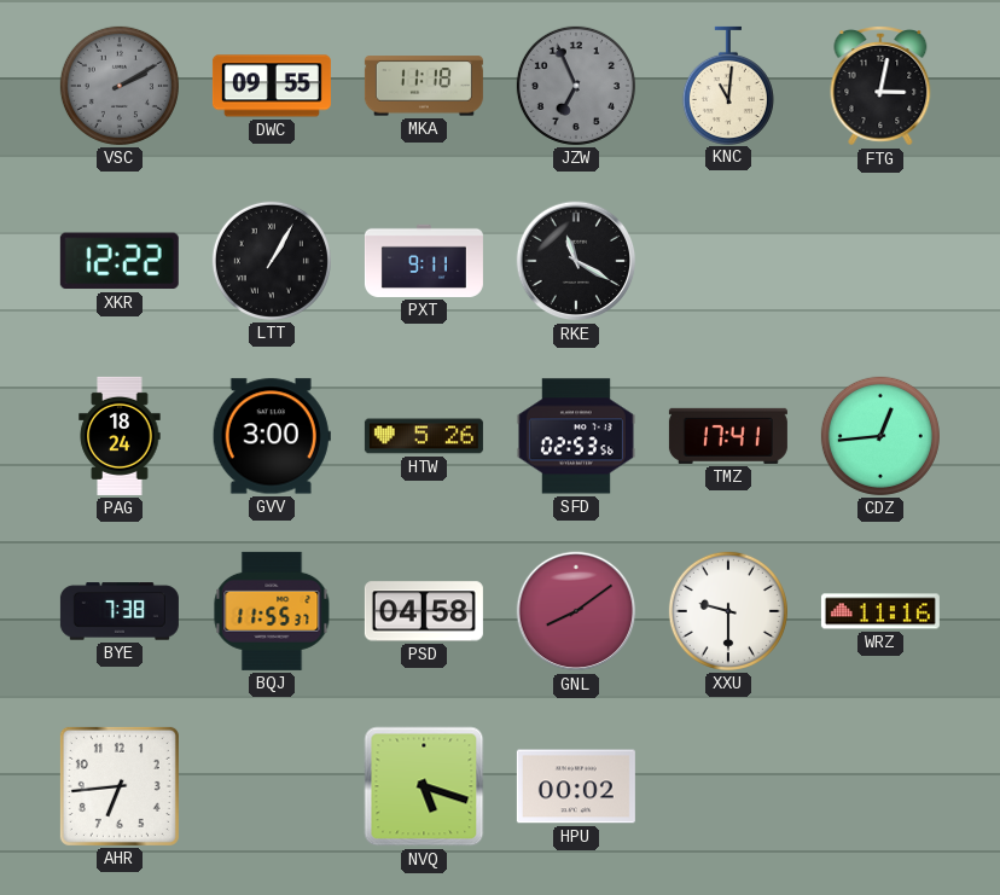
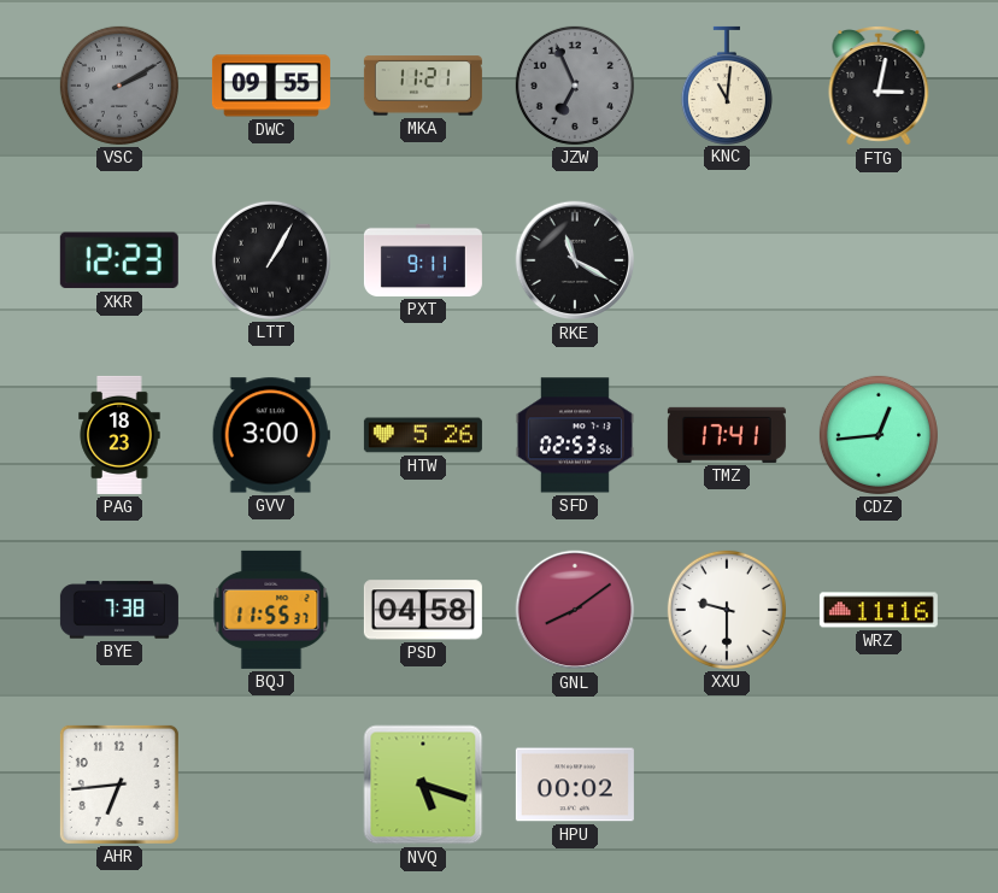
MKA: 11:18 -> 11:21
XKR: 12:22 -> 12:23
PAG: 18:24 -> 18:23
